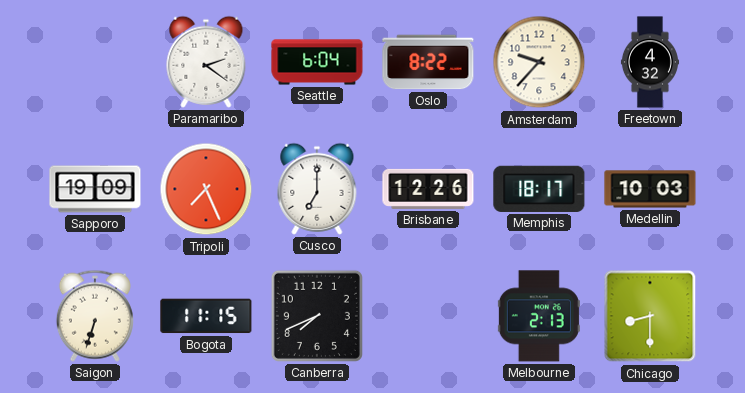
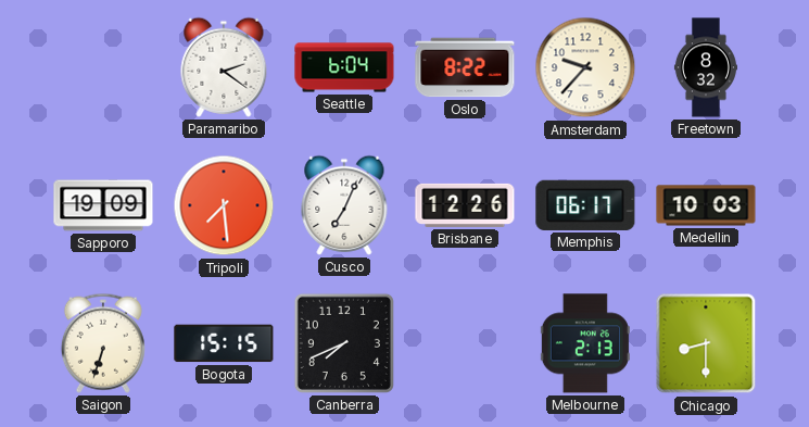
Freetown: 4:32 -> 8:32
Tripoli: 7:26 -> 7:29
Cusco: 7:00 -> 7:04
Memphis: 18:17 -> 06:17
Bogota: 11:15 -> 15:15
